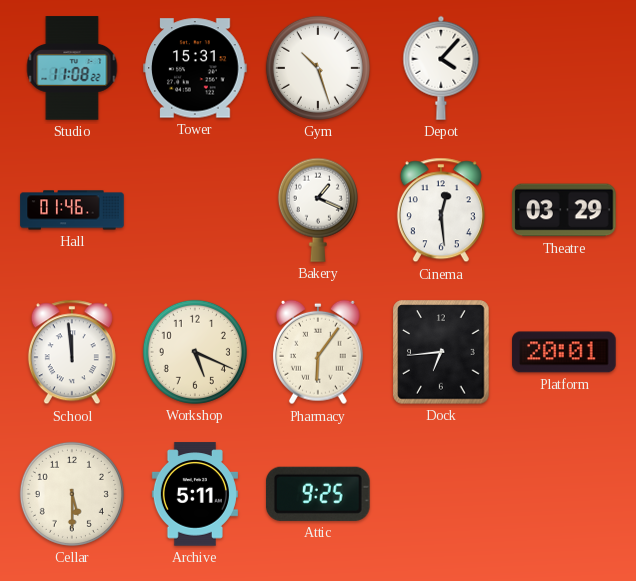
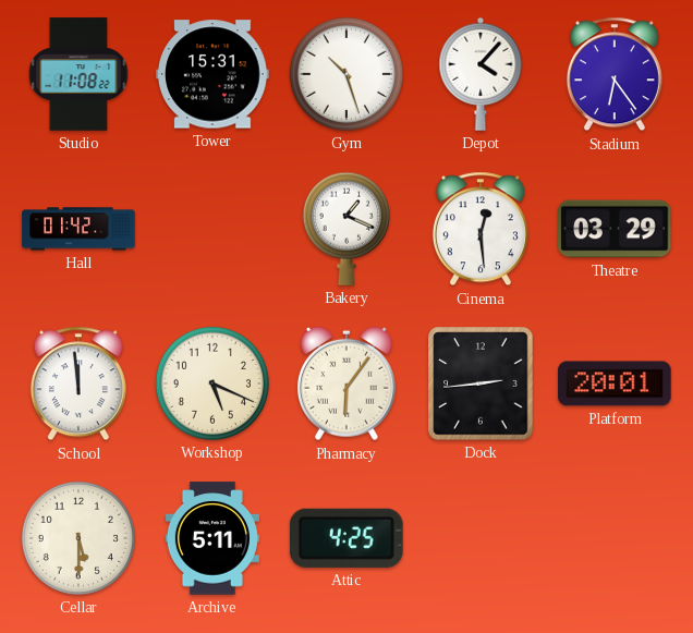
Stadium: none -> 6:24
Hall: 01:46 -> 01:42
Dock: 6:44 -> 2:44
Attic: 9:25 -> 4:25
